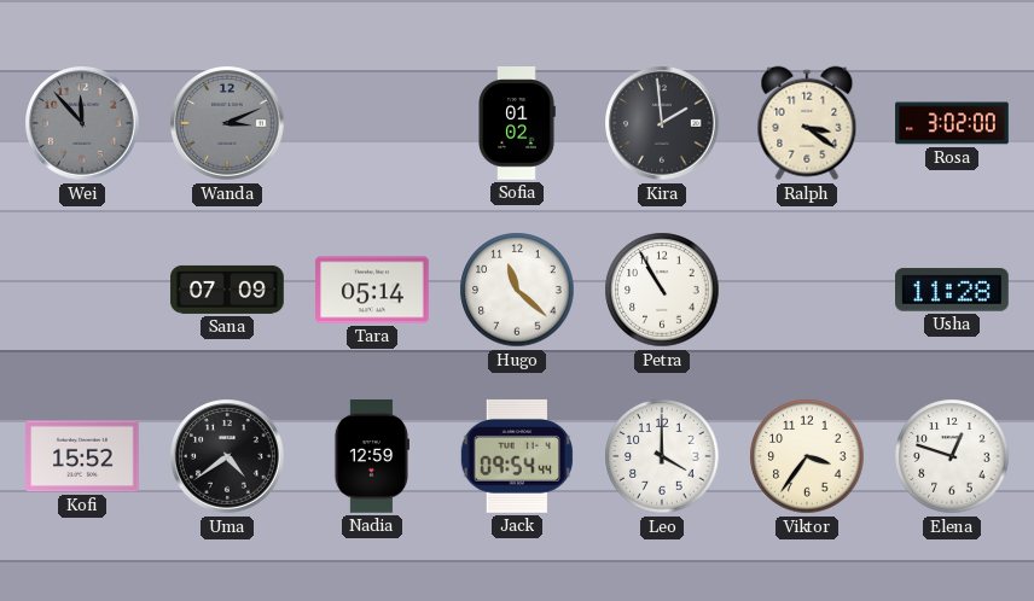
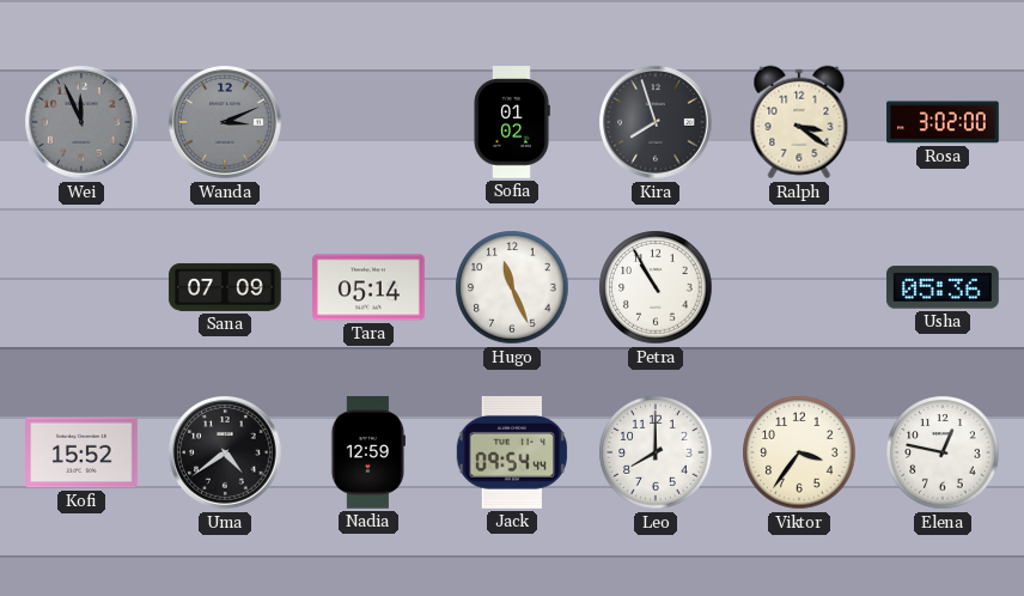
Wei: 11:53 -> 11:56
Kira: 1:59 -> 7:57
Hugo: 11:22 -> 11:26
Usha: 11:28 -> 05:36
Leo: 4:00 -> 8:00
Elena: 12:48 -> 12:47
